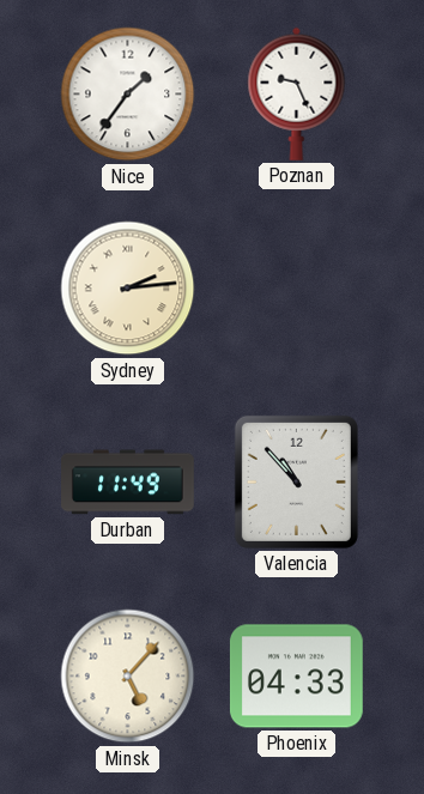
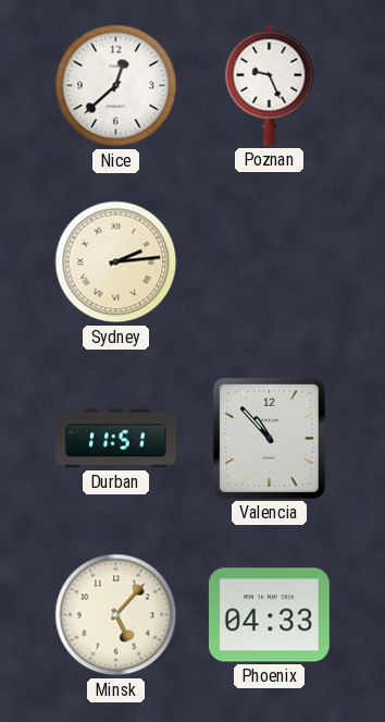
Nice: 1:36 -> 12:38
Durban: 11:49 -> 11:51
